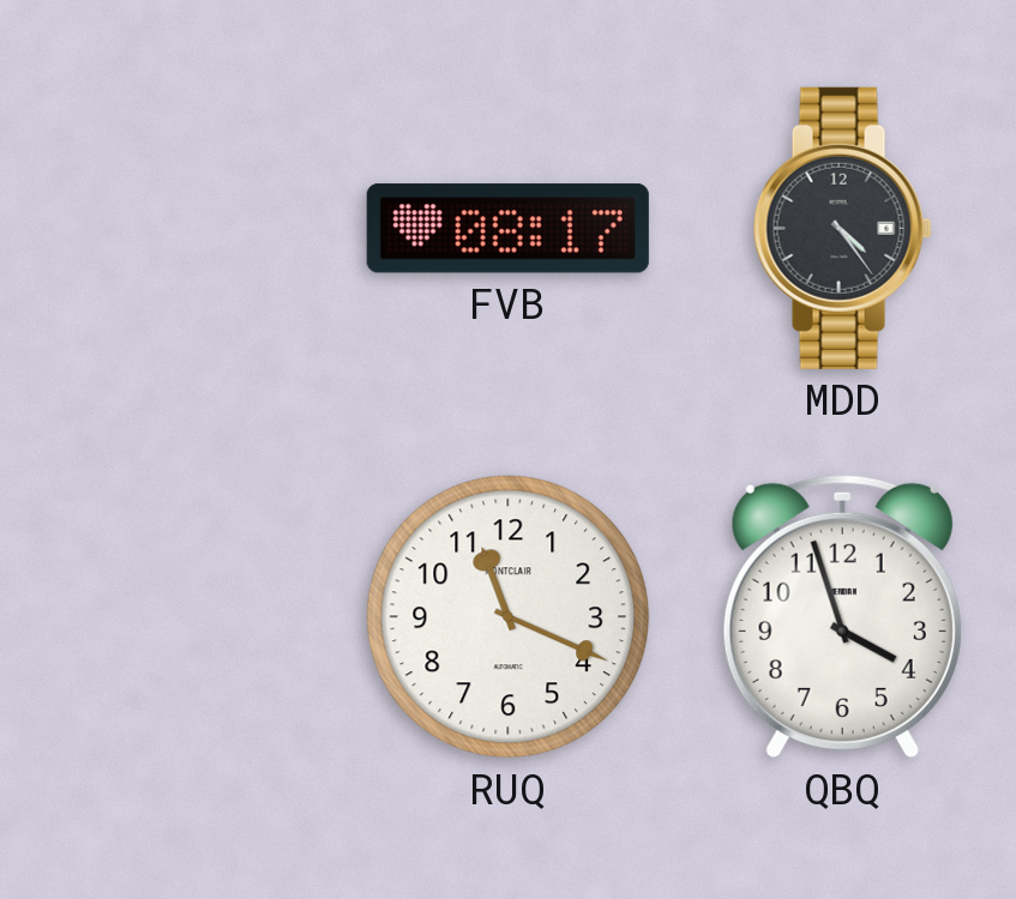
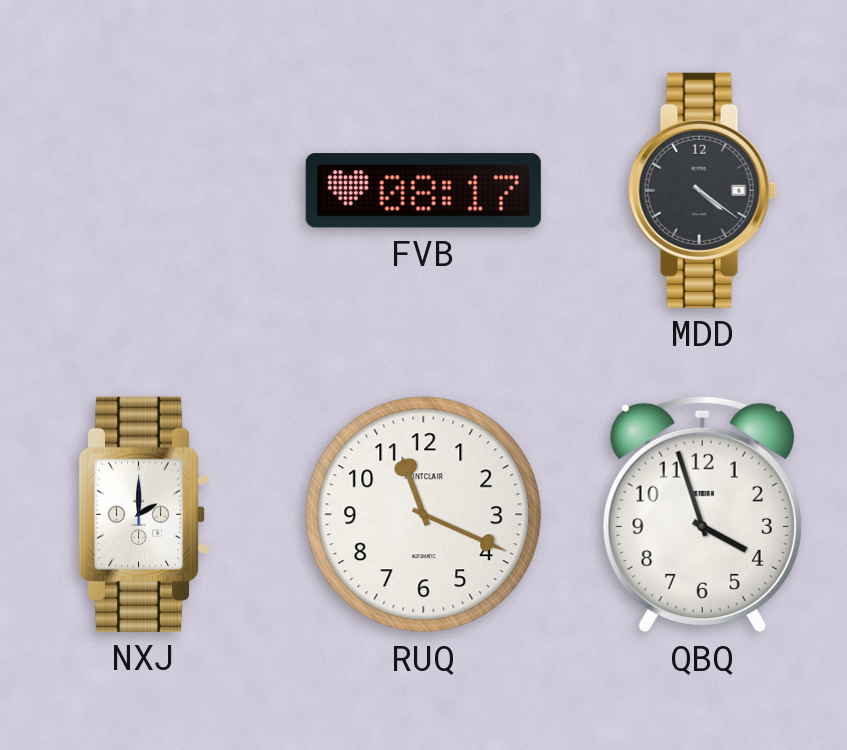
MDD: 4:24 -> 4:21
NXJ: none -> 2:00
